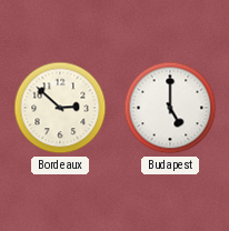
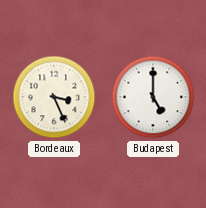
Bordeaux: 2:52 -> 3:26
